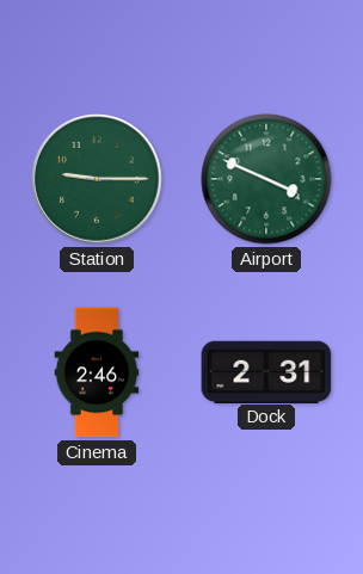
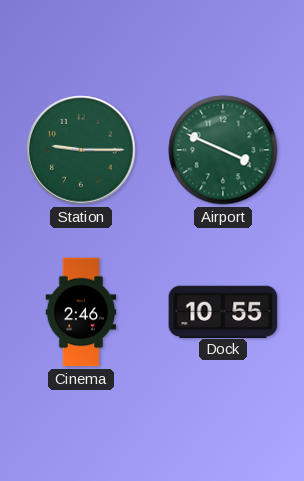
Dock: 2:31 -> 10:55
